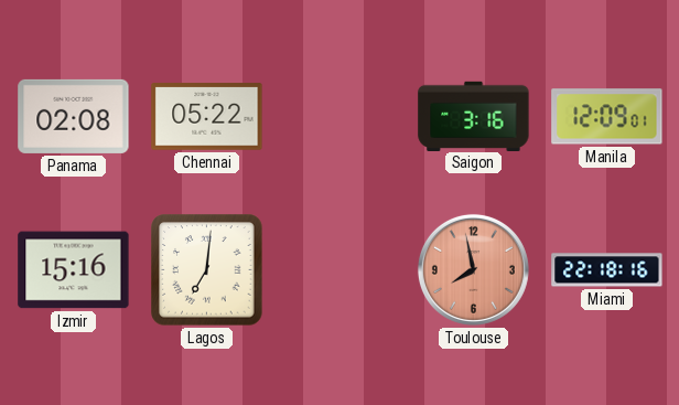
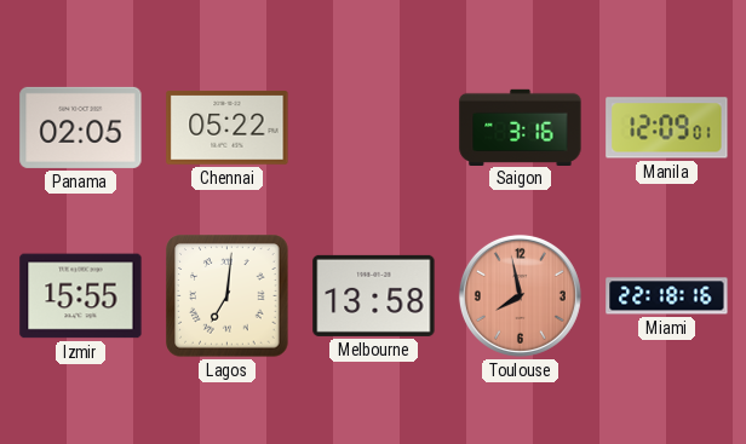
Panama: 02:08 -> 02:05
Izmir: 15:16 -> 15:55
Melbourne: none -> 13:58
